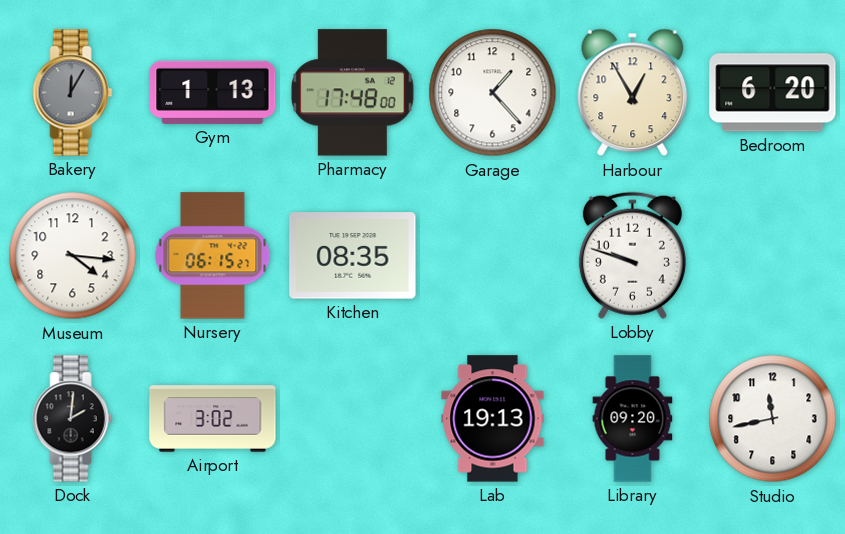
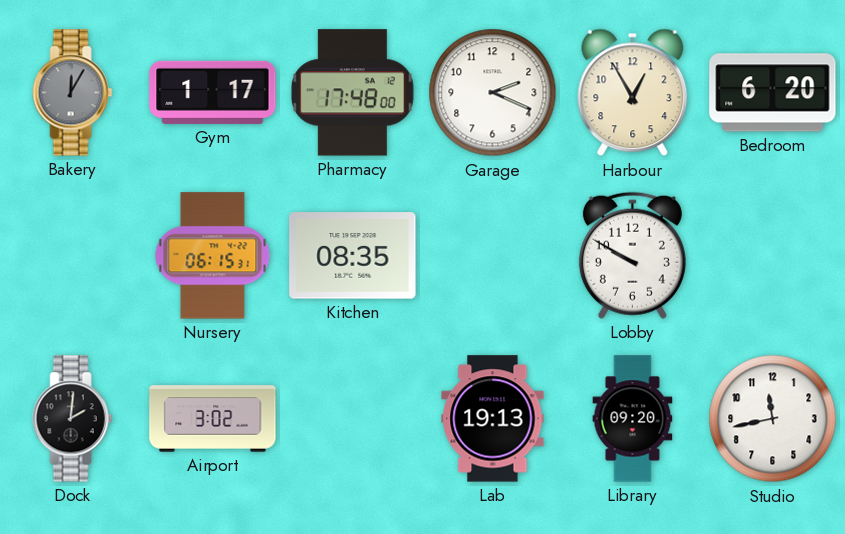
Gym: 1:13 -> 1:17
Garage: 1:23 -> 2:19
Museum: 4:16 -> none
Nursery: 06:15:27 -> 06:15:31
Lobby: 9:48 -> 9:50
